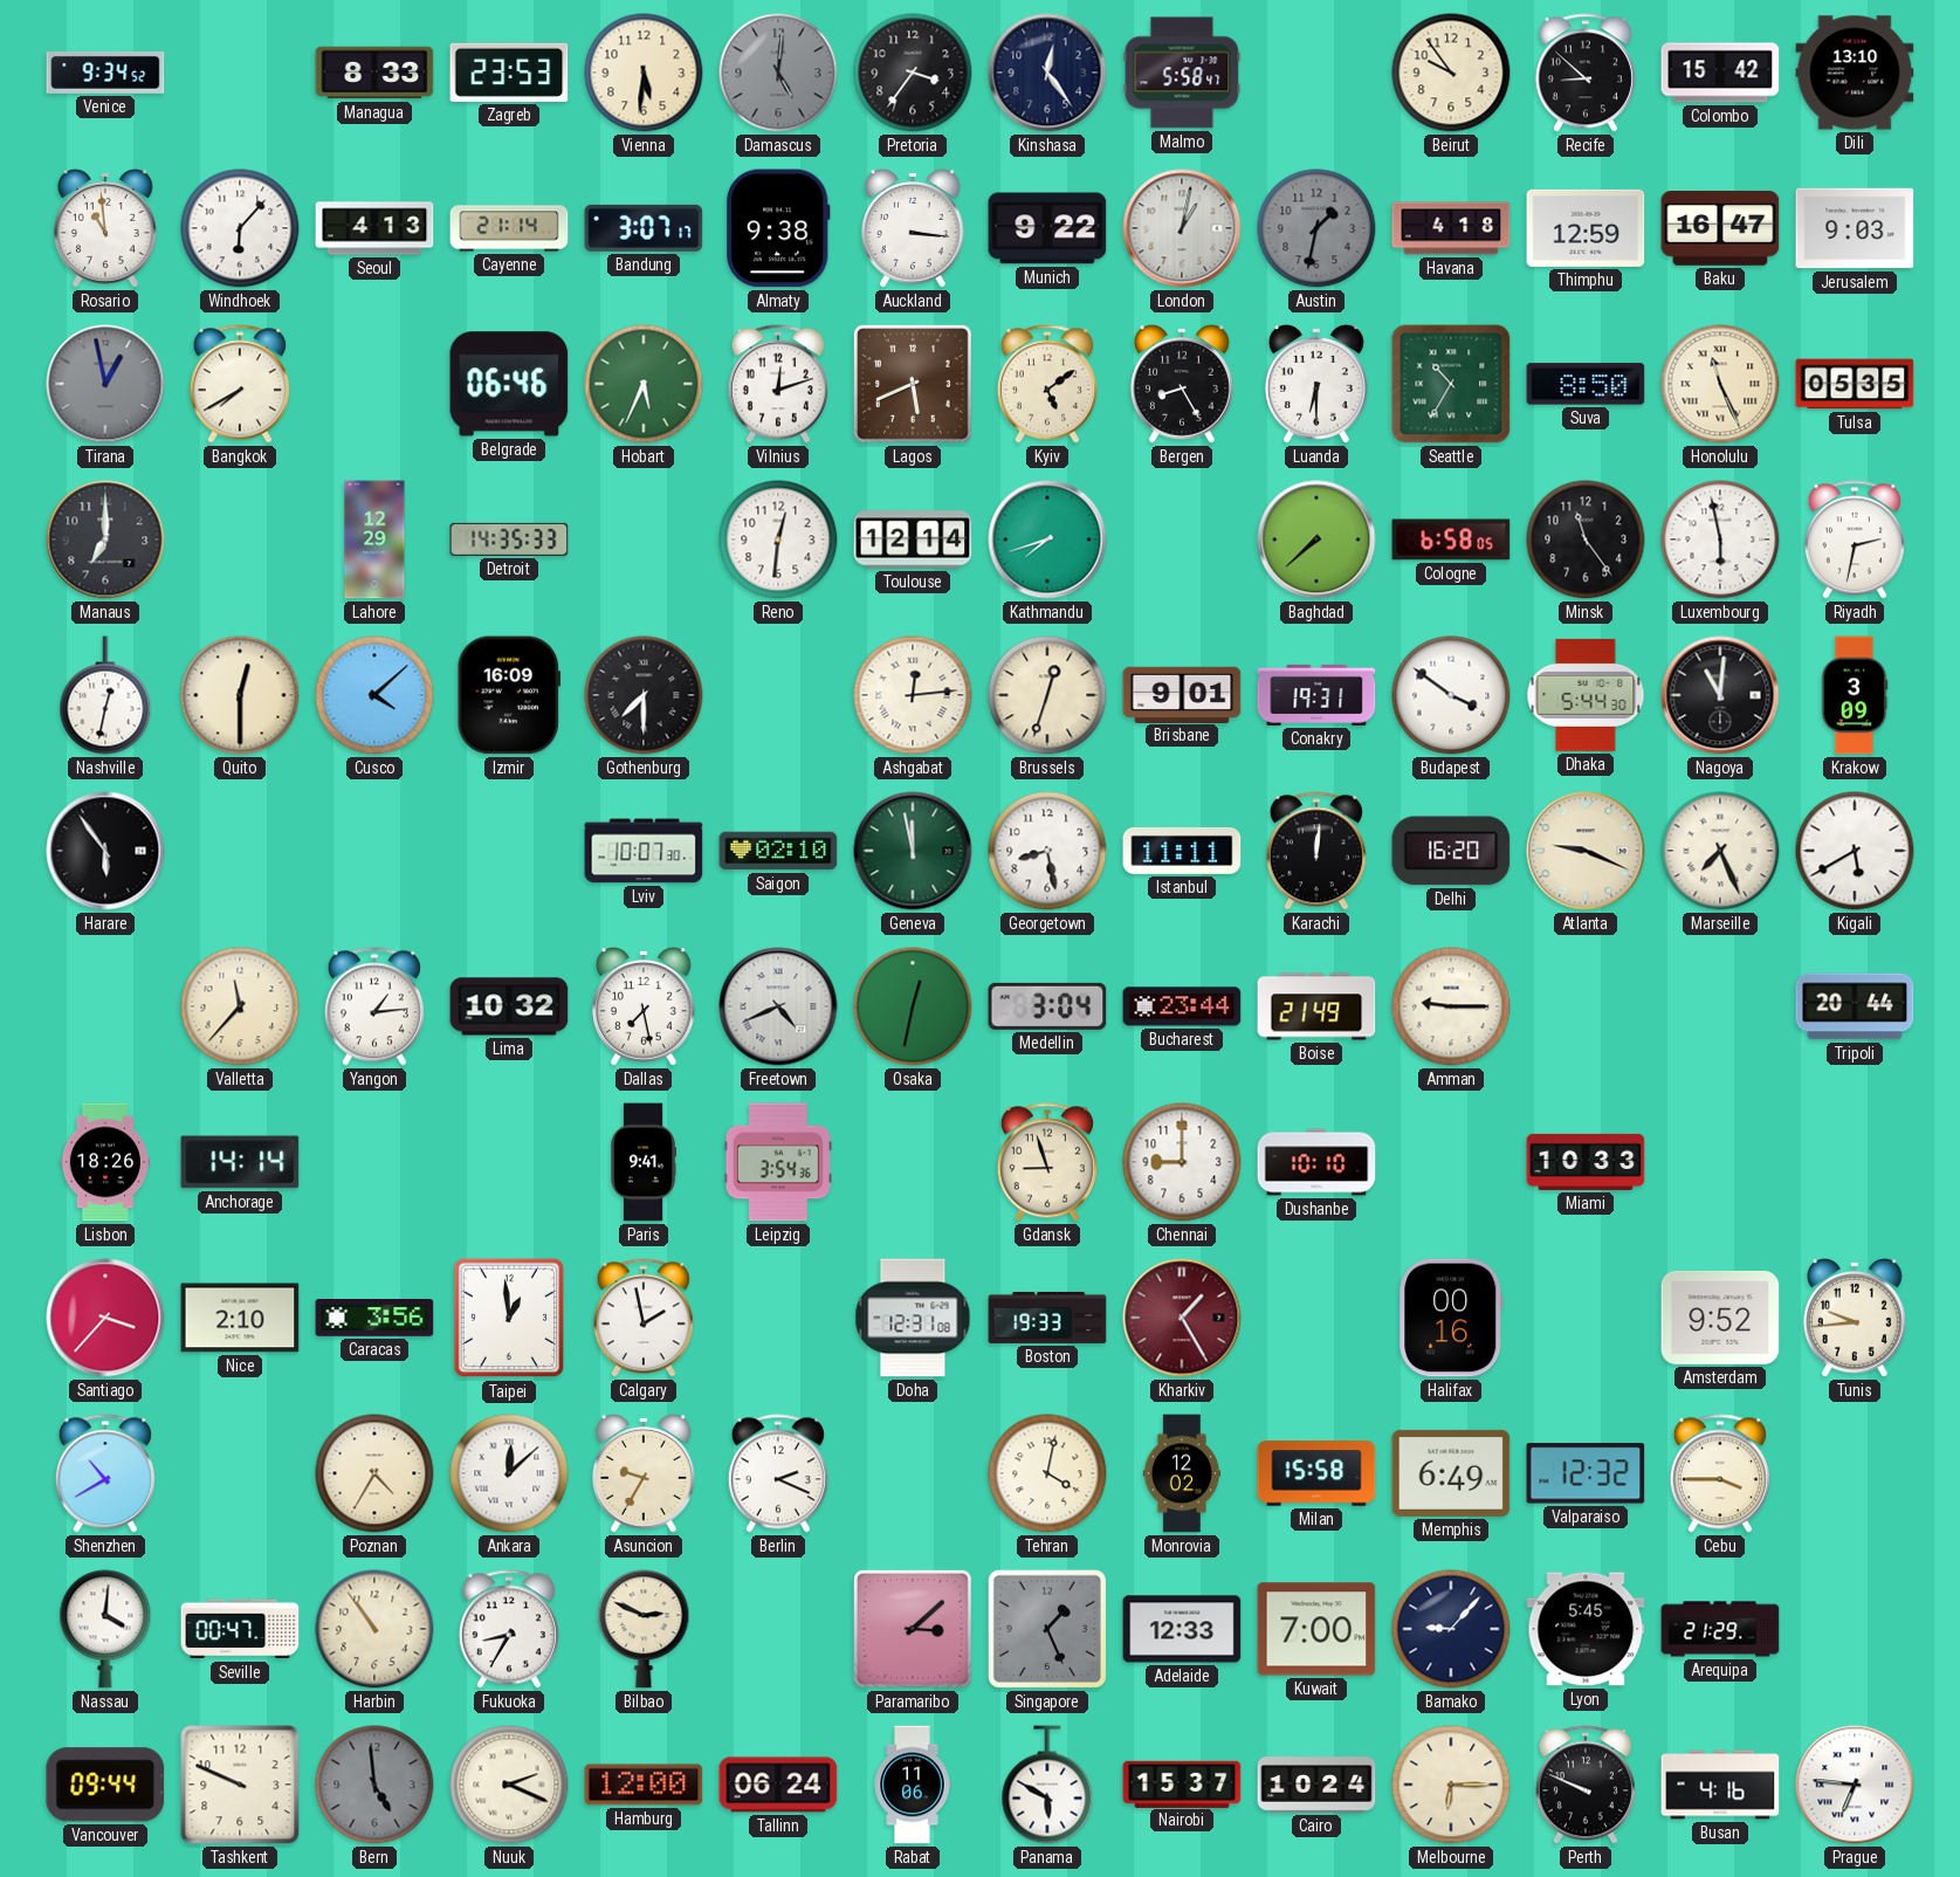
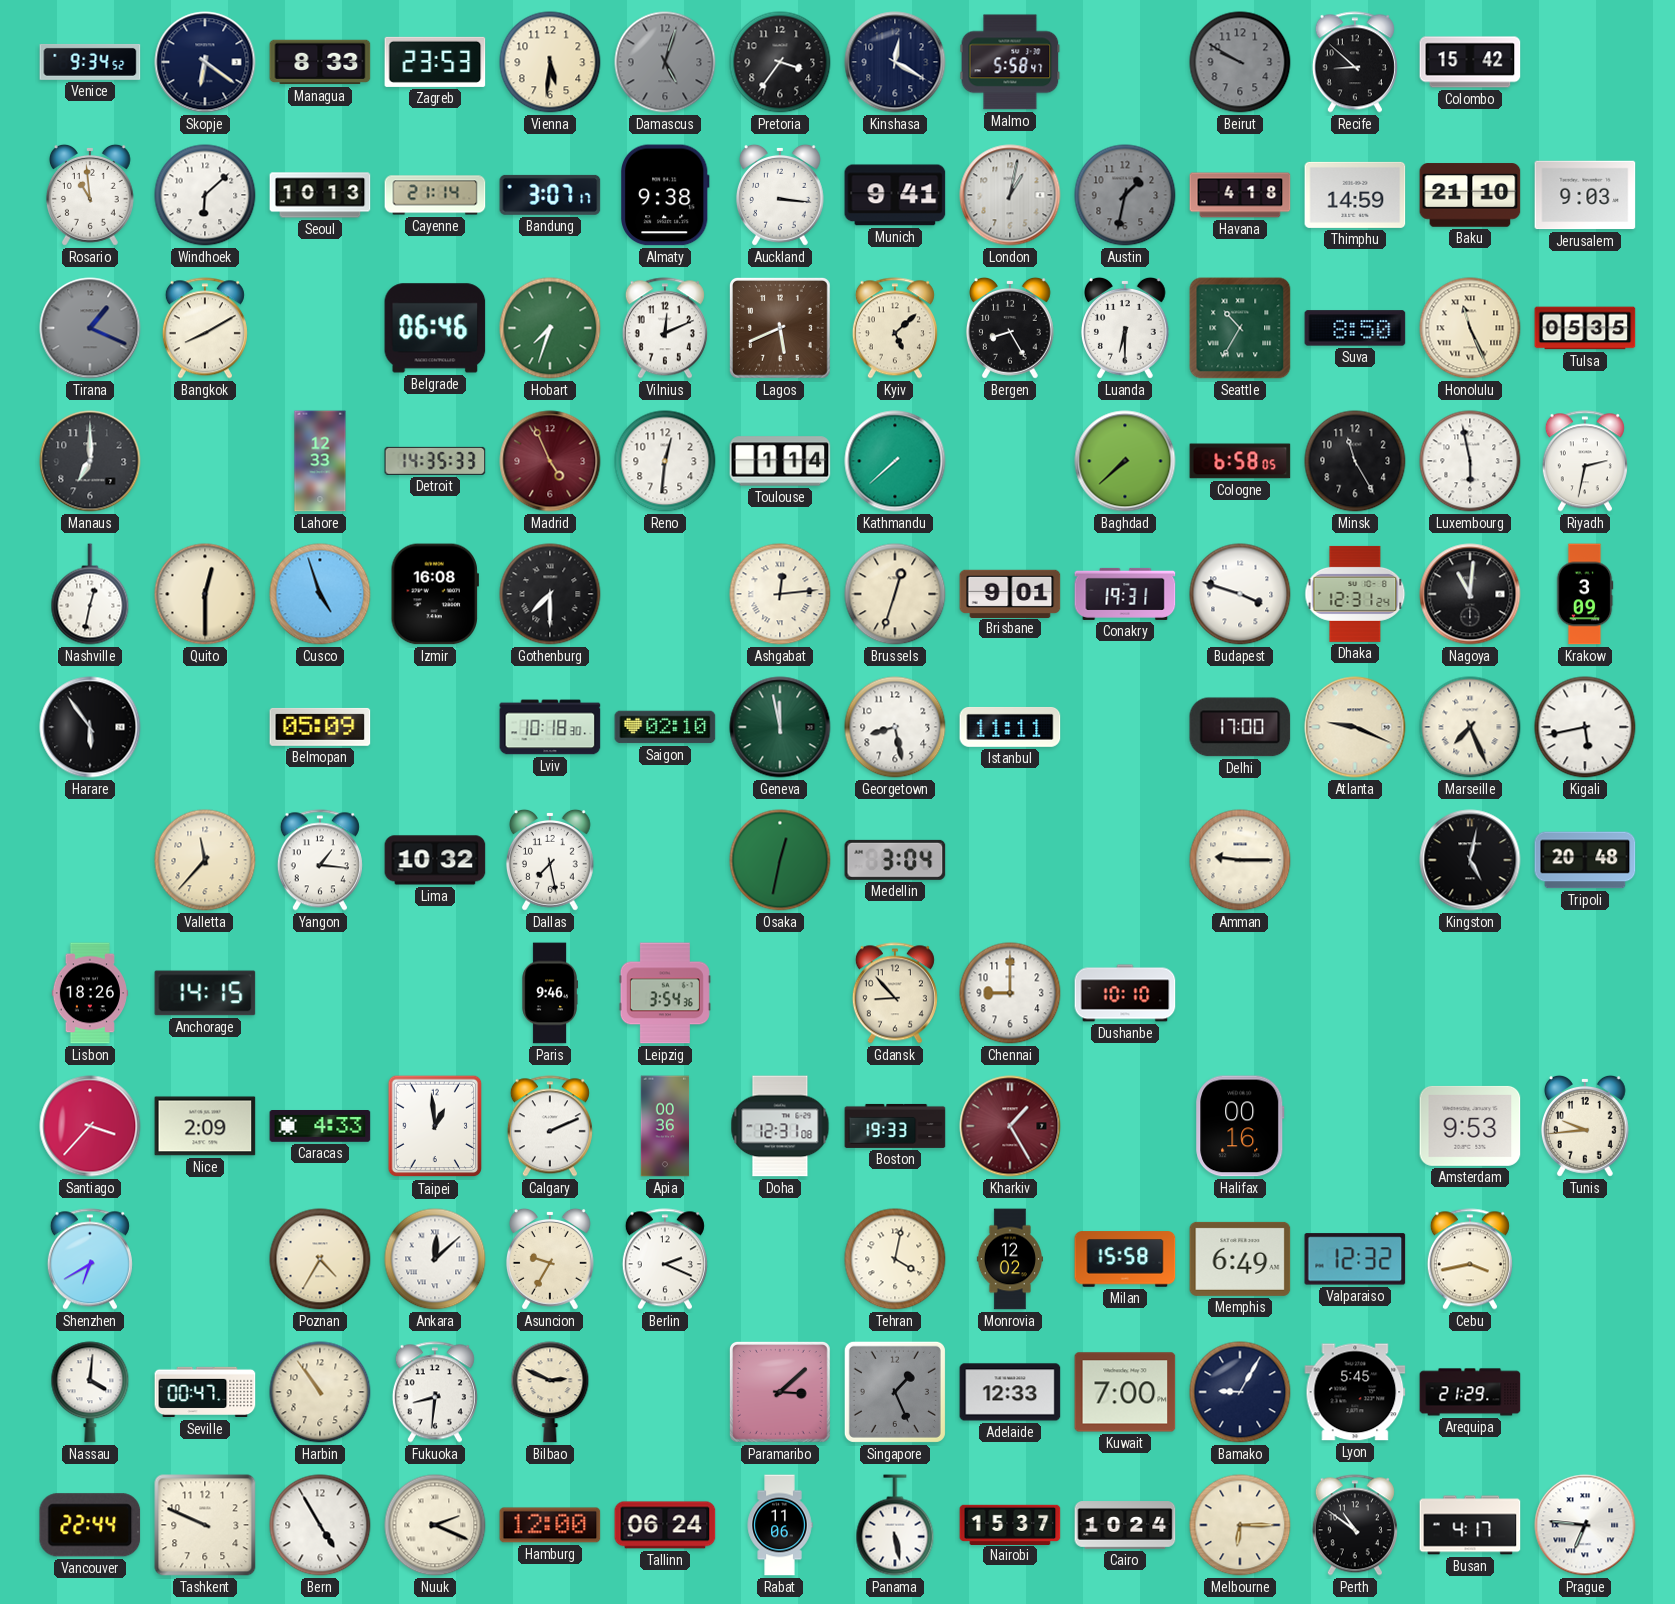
Skopje: none -> 6:21
Damascus: 5:01 -> 5:03
Kinshasa: 12:24 -> 12:20
Beirut: 9:54 -> 9:50
Beirut dial: cream -> grey
Dili: 13:10 -> none
Windhoek: 6:07 -> 6:08
Seoul: 4:13 -> 10:13
Munich: 9:22 -> 9:41
Thimphu: 12:59 -> 14:59
Baku: 16:47 -> 21:10
Tirana: 12:58 -> 1:19
Bangkok: 7:40 -> 8:10
Hobart: 5:34 -> 7:33
Vilnius: 12:12 -> 12:11
Kyiv: 5:09 -> 5:08
Lahore: 12:29 -> 12:33
Madrid: none -> 4:56
Toulouse: 12:14 -> 1:14
Kathmandu: 7:42 -> 7:38
Minsk: 11:24 -> 11:25
Cusco: 4:08 -> 4:57
Izmir: 16:09 -> 16:08
Budapest: 3:51 -> 3:48
Dhaka: 5:44 -> 12:31
Belmopan: none -> 05:09
Lviv: 10:07 -> 10:18
Karachi: 12:01 -> none
Delhi: 16:20 -> 17:00
Kigali: 5:40 -> 5:43
Yangon: 1:14 -> 1:16
Freetown: 4:41 -> none
Bucharest: 23:44 -> none
Boise: 21:49 -> none
Kingston: none -> 5:02
Tripoli: 20:44 -> 20:48
Anchorage: 14:14 -> 14:15
Paris: 9:41 -> 9:46
Gdansk: 8:57 -> 8:53
Miami: 10:33 -> none
Nice: 2:10 -> 2:09
Caracas: 3:56 -> 4:33
Calgary: 1:58 -> 2:11
Apia: none -> 00:36
Amsterdam: 9:52 -> 9:53
Shenzhen: 10:40 -> 6:40
Cebu: 3:45 -> 3:43
Fukuoka: 8:35 -> 8:31
Bamako: 9:07 -> 9:05
Vancouver: 09:44 -> 22:44
Bern: 4:59 -> 4:55
Bern dial: grey -> white
Panama: 5:50 -> 5:28
Perth: 9:49 -> 10:51
Busan: 4:16 -> 4:17
